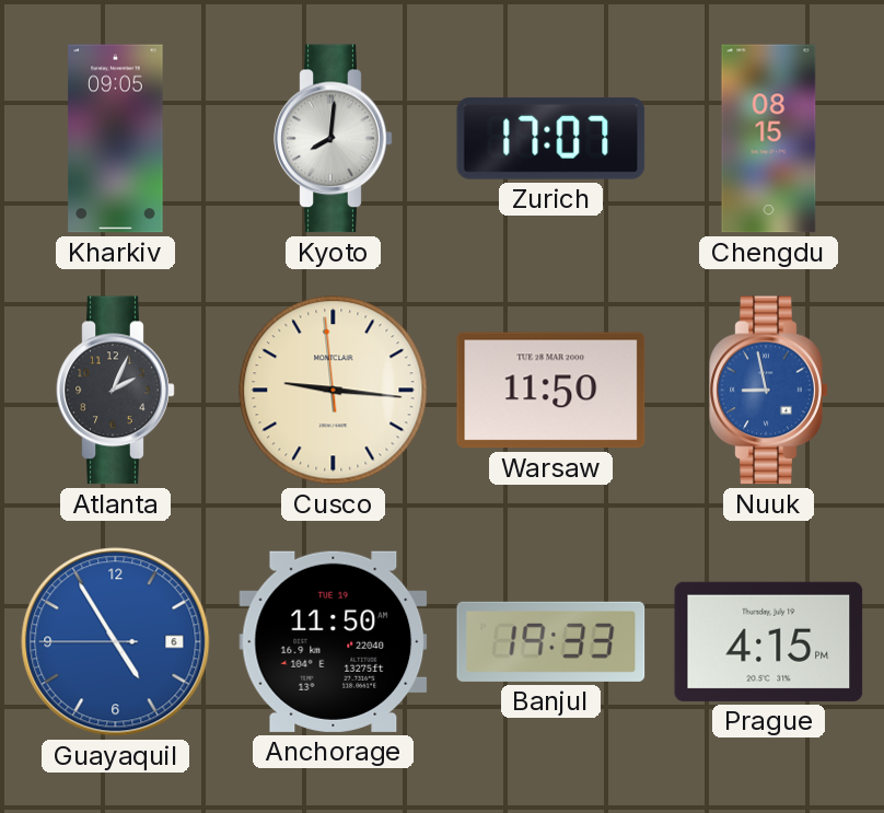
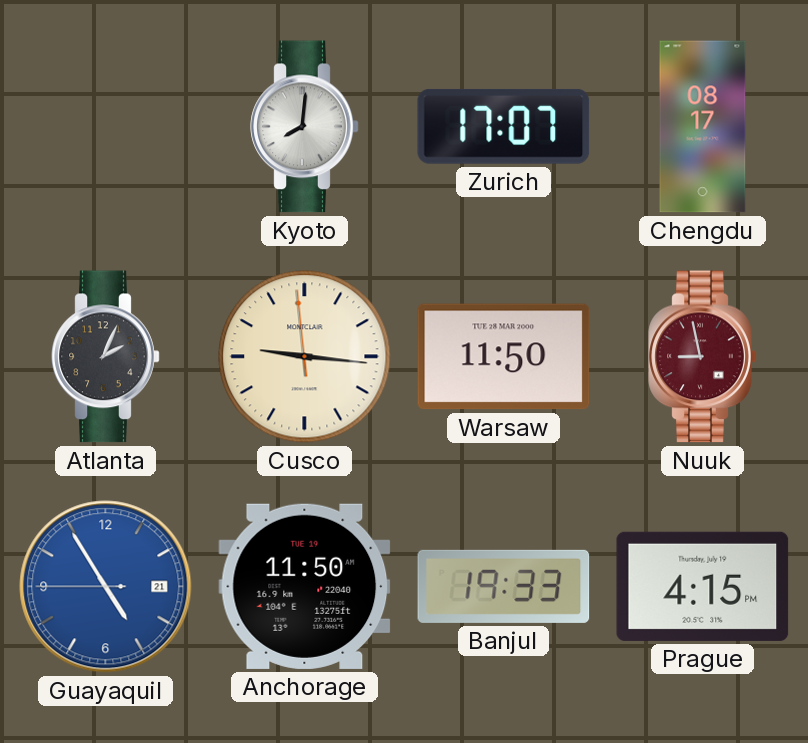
Kharkiv: 09:05 -> none
Chengdu: 08:15 -> 08:17
Nuuk dial: blue -> burgundy
Guayaquil date: 6 -> 21
